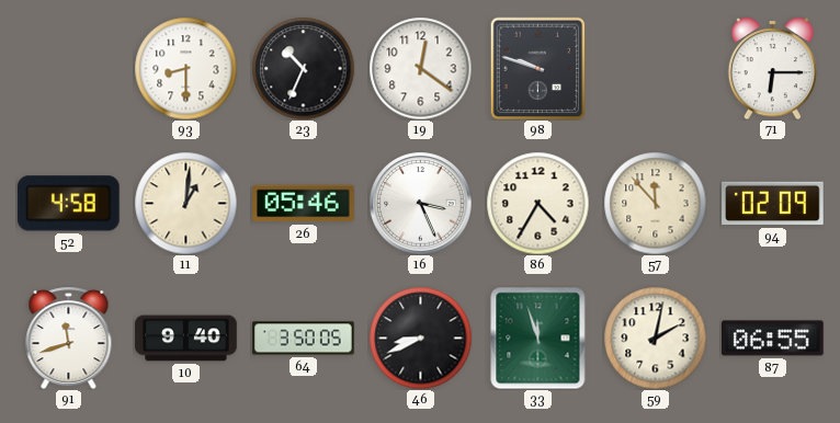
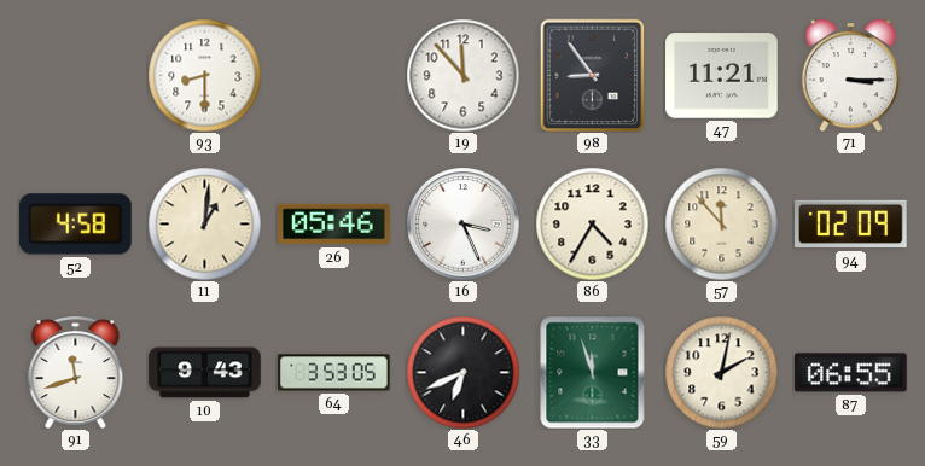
23: 10:34 -> none
19: 12:21 -> 11:53
98: 9:48 -> 8:54
47: none -> 11:21
71: 6:15 -> 3:15
10: 9:40 -> 9:43
64: 3:50 -> 3:53
46: 8:41 -> 6:41
